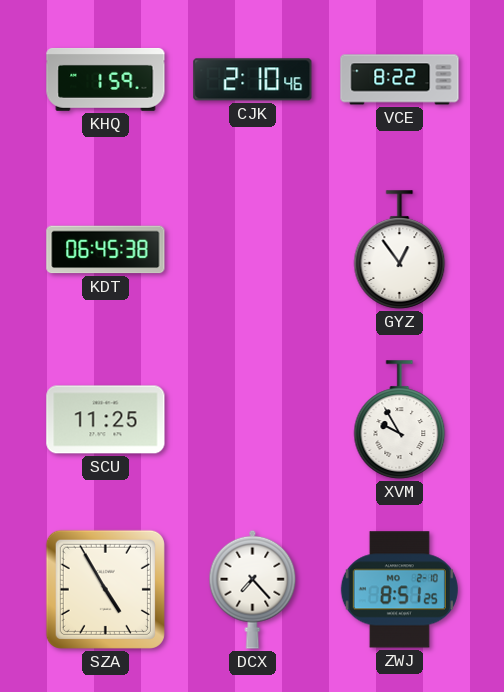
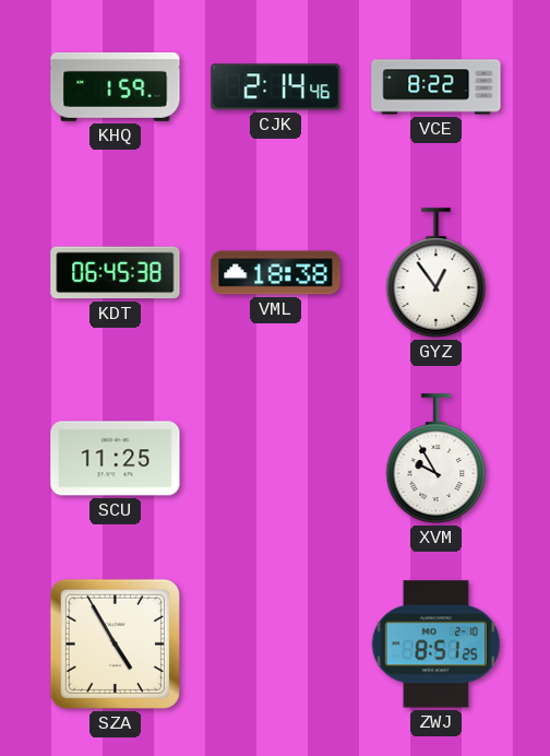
CJK: 2:10 -> 2:14
VML: none -> 18:38
DCX: 7:23 -> none
